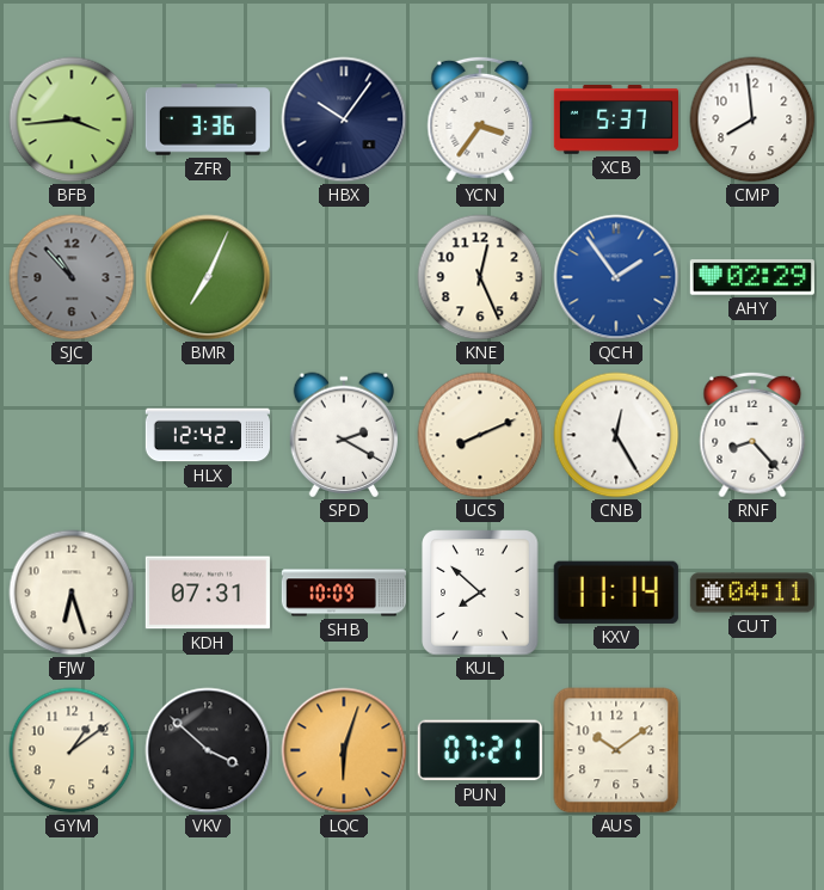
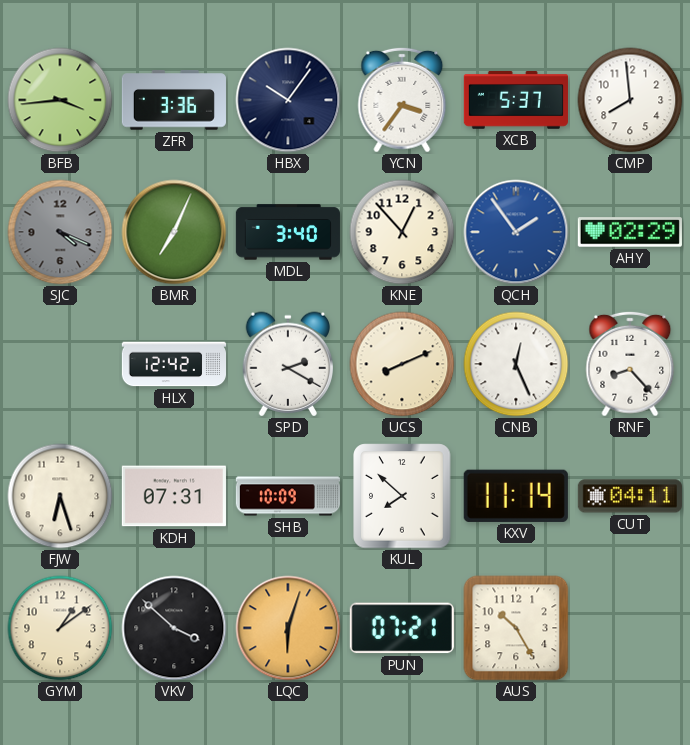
SJC: 10:53 -> 4:19
MDL: none -> 3:40
KNE: 12:26 -> 12:53
CNB: 12:25 -> 12:26
AUS: 10:09 -> 10:25
